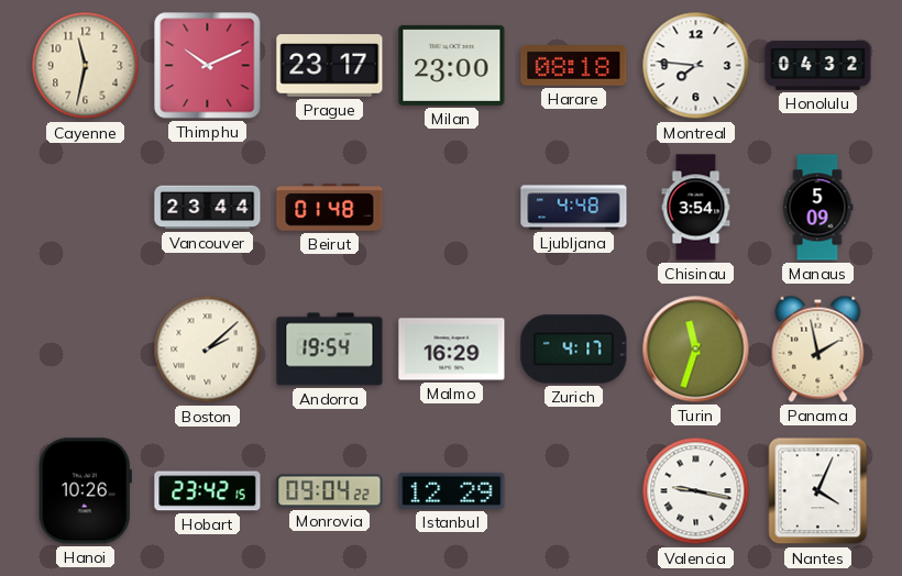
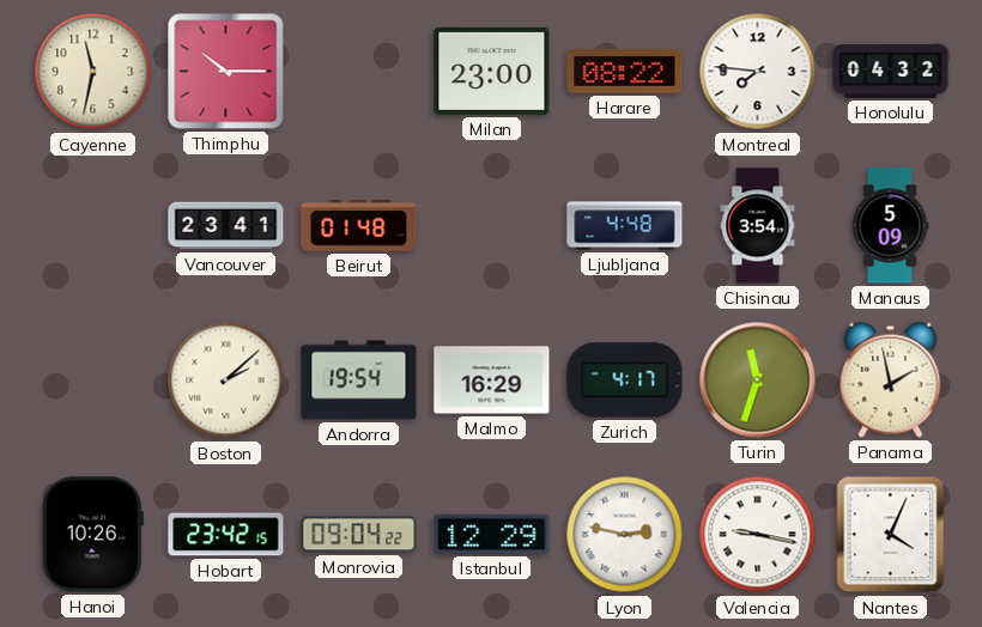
Thimphu: 10:11 -> 10:15
Prague: 23:17 -> none
Harare: 08:18 -> 08:22
Vancouver: 23:44 -> 23:41
Lyon: none -> 2:47
